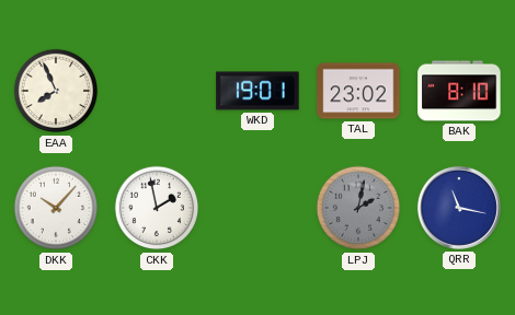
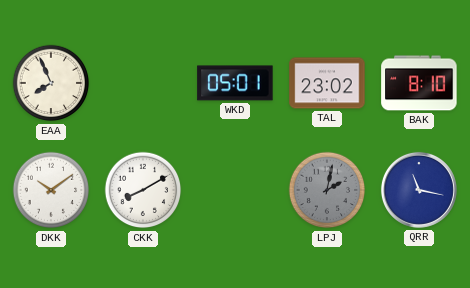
WKD: 19:01 -> 05:01
DKK: 10:07 -> 10:09
CKK: 1:58 -> 8:10
